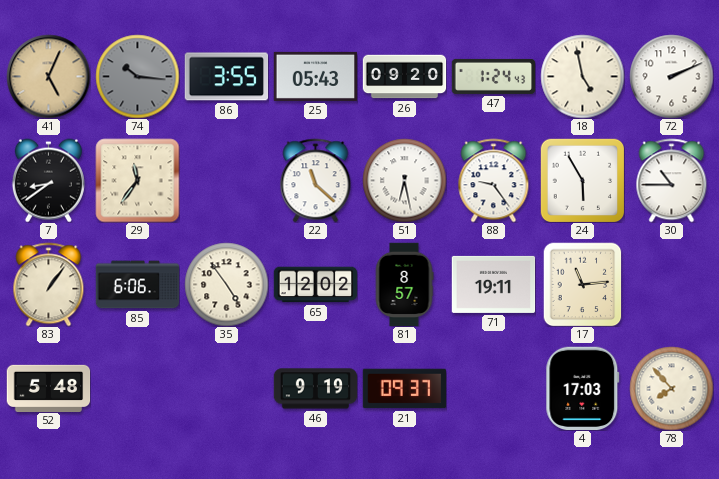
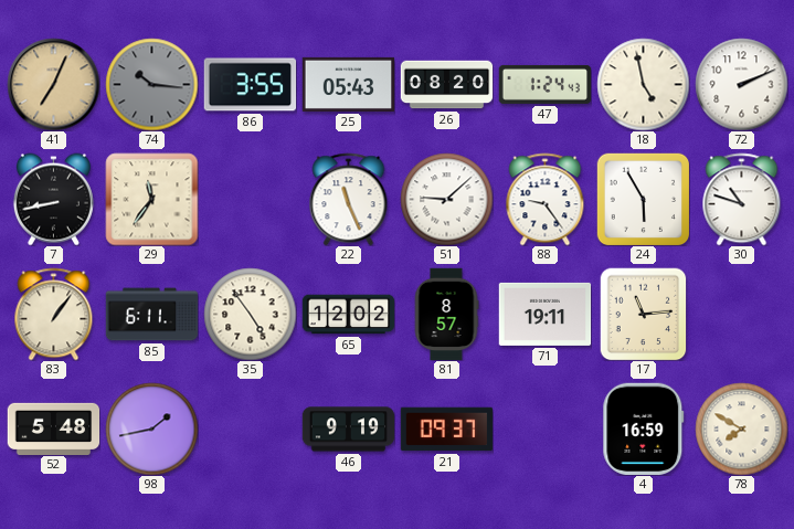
41: 5:04 -> 7:04
26: 09:20 -> 08:20
7: 8:39 -> 8:43
22: 11:22 -> 11:26
51: 6:28 -> 9:08
30: 10:45 -> 10:48
85: 6:06 -> 6:11
98: none -> 1:43
4: 17:03 -> 16:59
78: 7:53 -> 7:50
